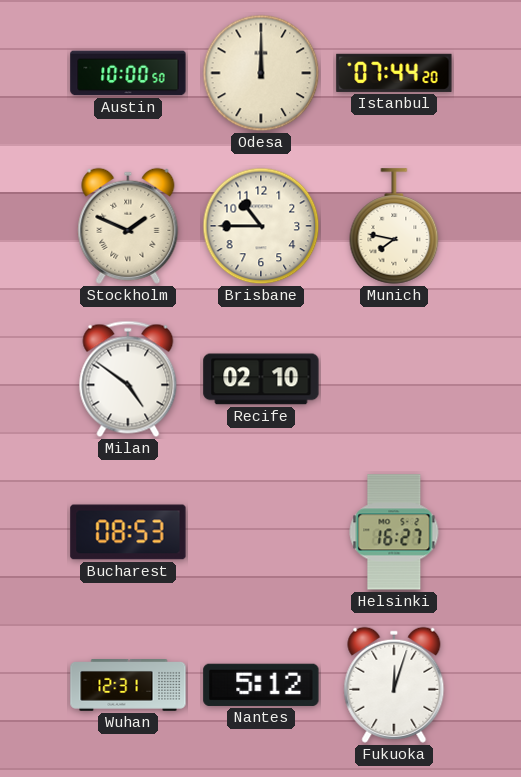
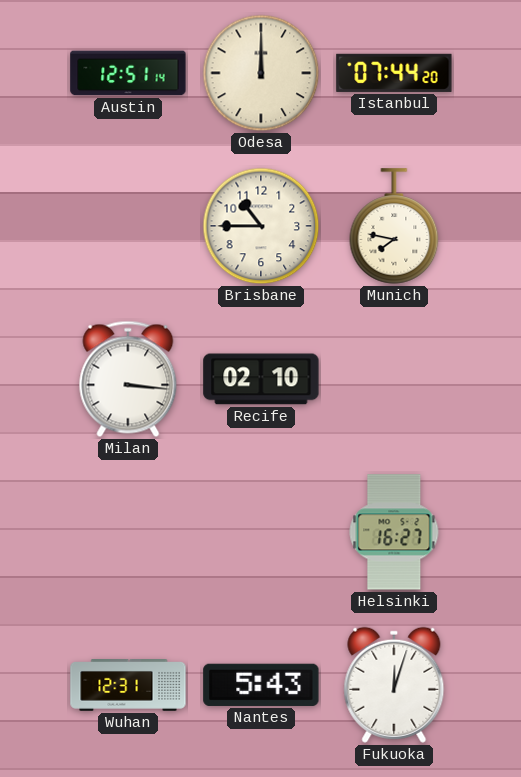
Austin: 10:00 -> 12:51
Stockholm: 1:49 -> none
Milan: 4:51 -> 3:16
Bucharest: 08:53 -> none
Nantes: 5:12 -> 5:43
